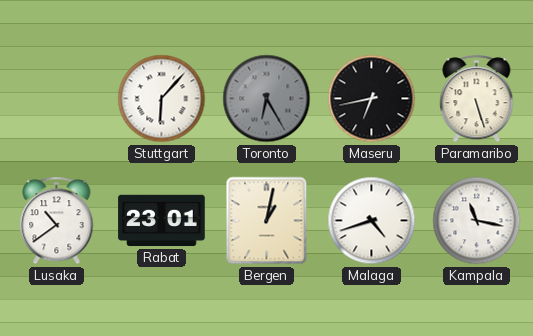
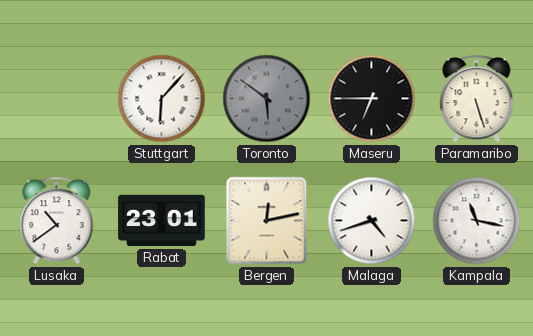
Toronto: 6:25 -> 5:51
Maseru: 6:43 -> 6:45
Bergen: 1:02 -> 12:13
